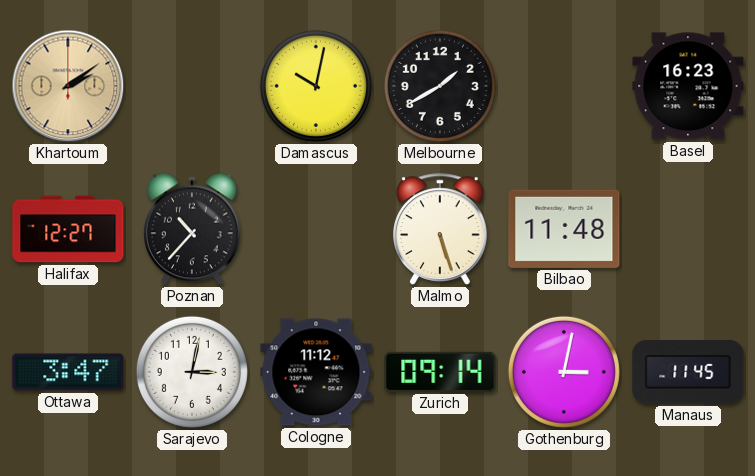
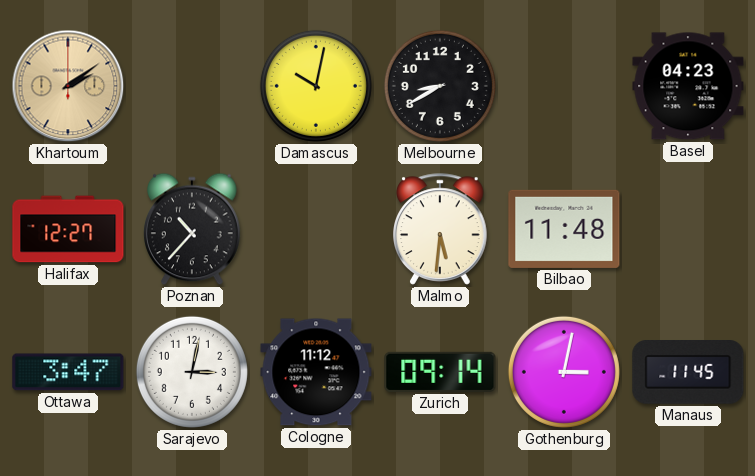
Melbourne: 1:40 -> 8:40
Basel: 16:23 -> 04:23
Malmo: 5:27 -> 5:31
